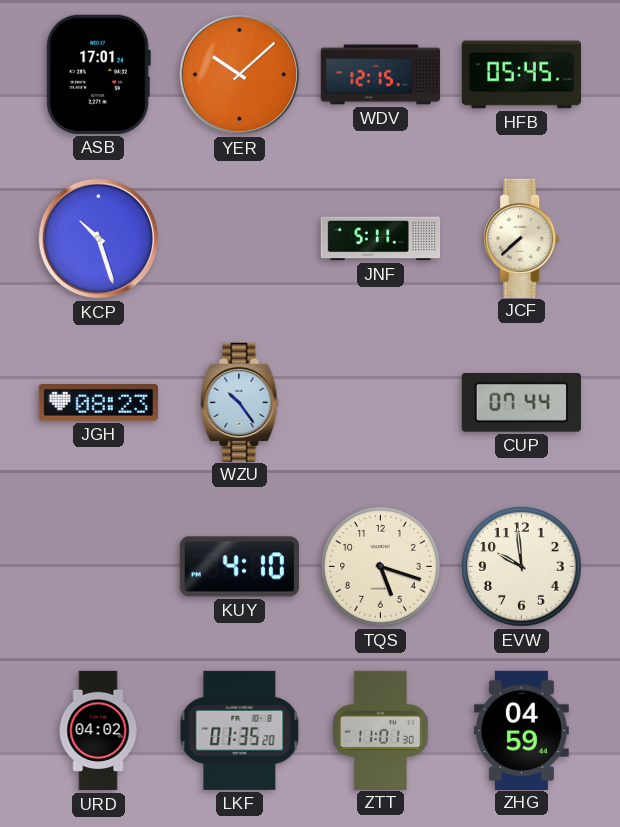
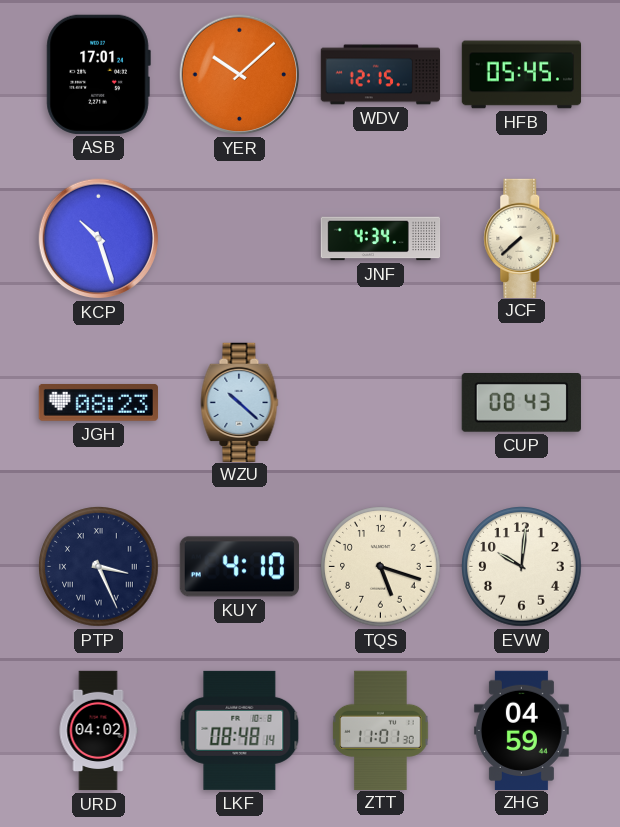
JNF: 5:11 -> 4:34
WZU: 10:24 -> 10:22
CUP: 07:44 -> 08:43
PTP: none -> 3:26
EVW: 9:59 -> 10:01
LKF: 01:35 -> 08:48
